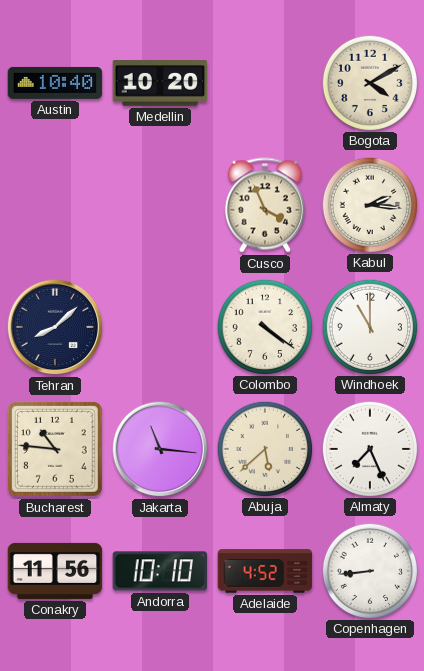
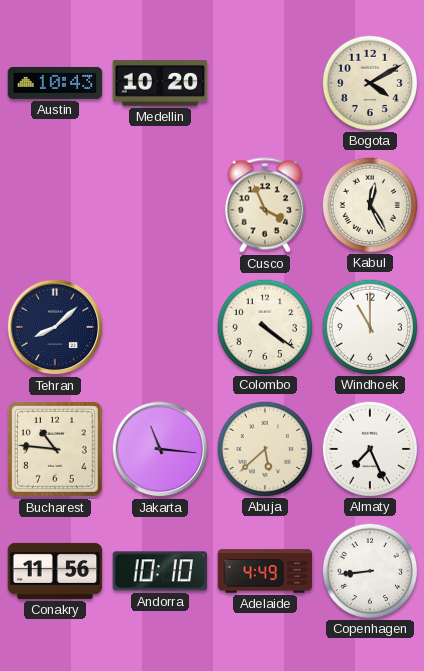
Austin: 10:40 -> 10:43
Kabul: 2:16 -> 12:25
Adelaide: 4:52 -> 4:49
